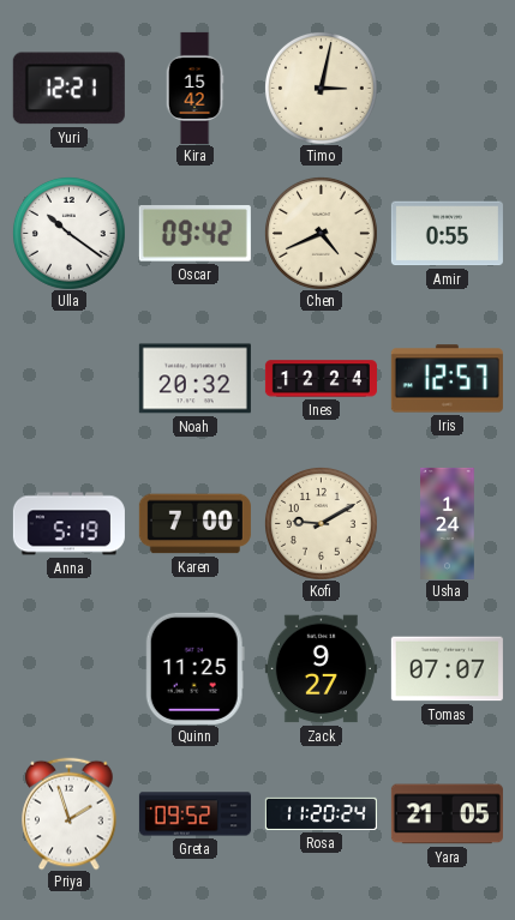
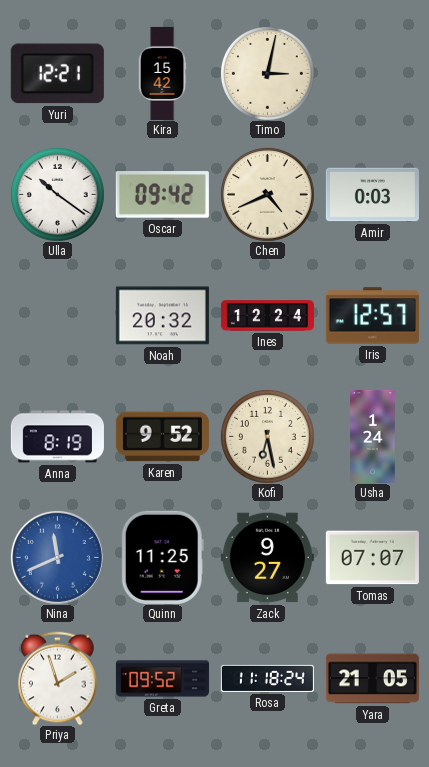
Amir: 0:55 -> 0:03
Anna: 5:19 -> 8:19
Karen: 7:00 -> 9:52
Kofi: 9:10 -> 6:28
Nina: none -> 11:41
Rosa: 11:20 -> 11:18
